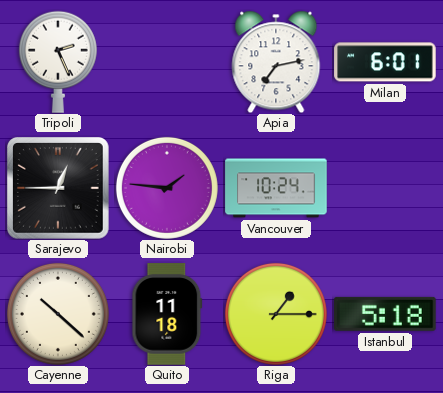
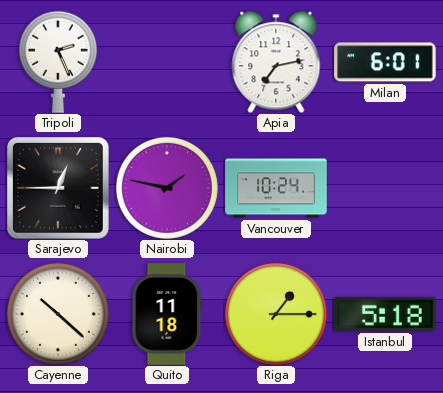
Nairobi: 1:46 -> 1:47
